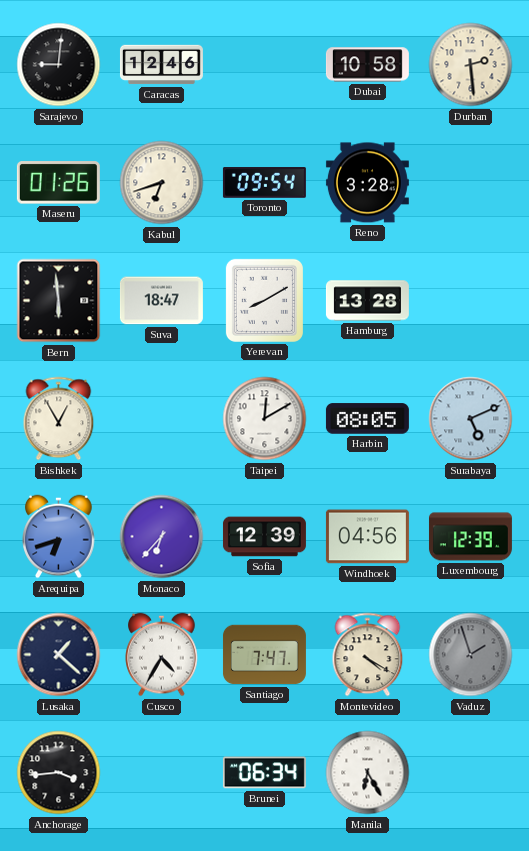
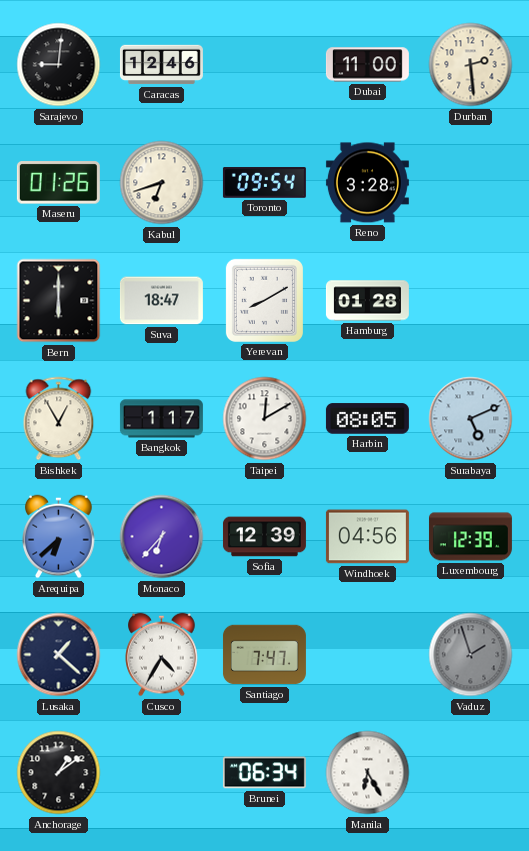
Dubai: 10:58 -> 11:00
Bern: 5:59 -> 6:00
Hamburg: 13:28 -> 01:28
Bangkok: none -> 1:17
Arequipa: 6:42 -> 6:38
Montevideo: 4:20 -> none
Anchorage: 3:44 -> 1:09
